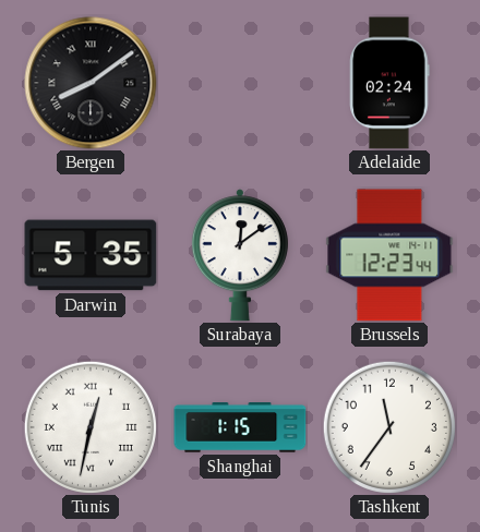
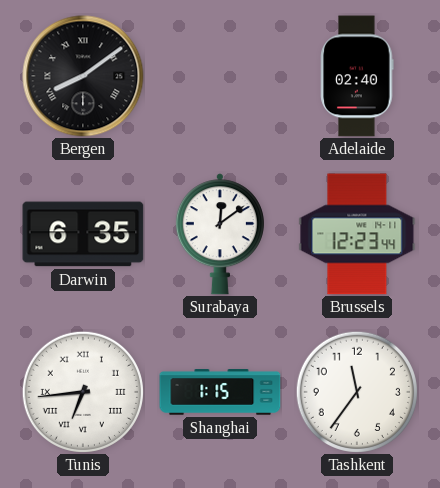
Adelaide: 02:24 -> 02:40
Darwin: 5:35 -> 6:35
Tunis: 12:32 -> 6:44
